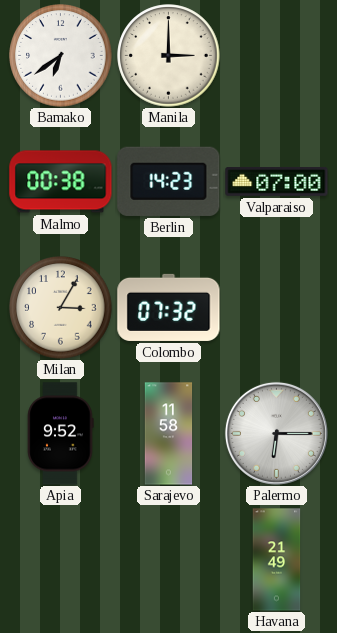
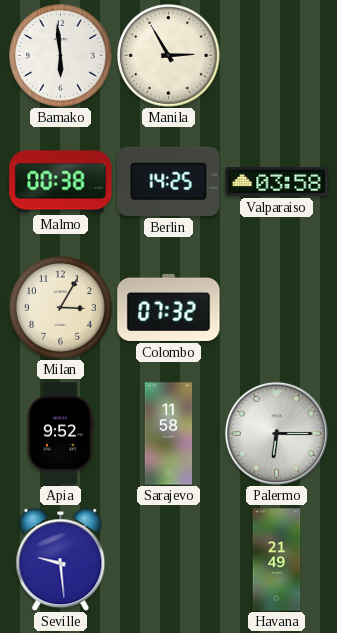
Bamako: 6:39 -> 5:59
Manila: 3:00 -> 2:55
Berlin: 14:23 -> 14:25
Valparaiso: 07:00 -> 03:58
Seville: none -> 9:29
